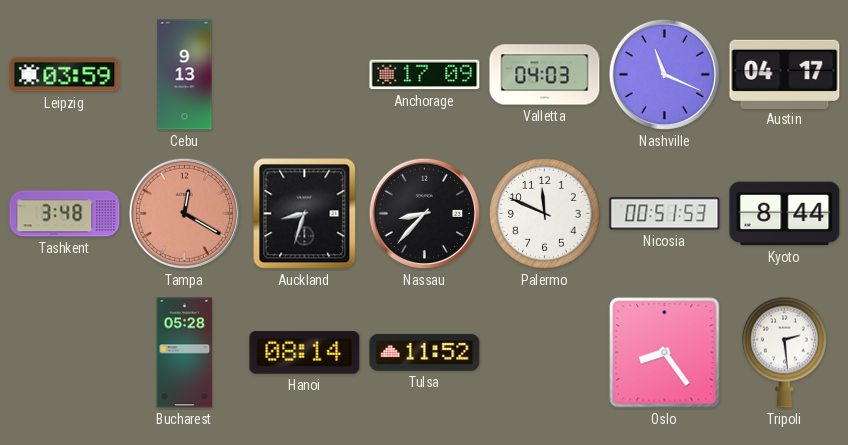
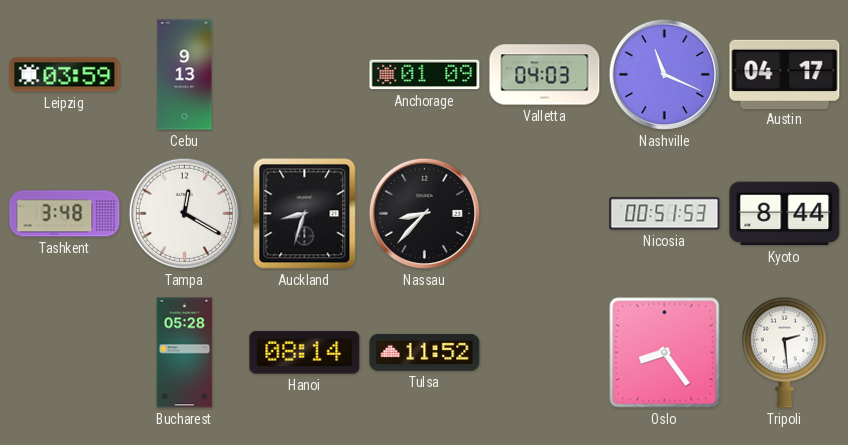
Anchorage: 17:09 -> 01:09
Tampa dial: salmon -> white
Palermo: 11:49 -> none
